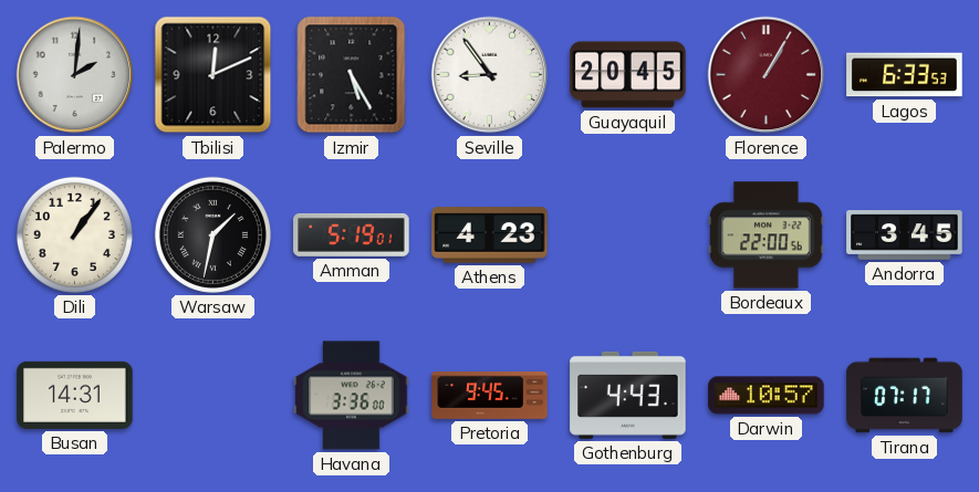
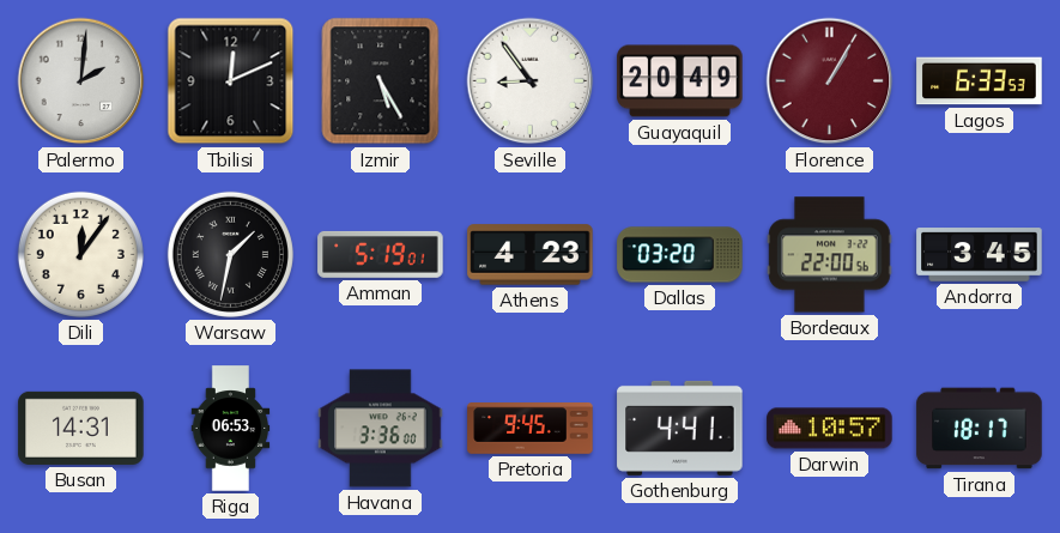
Guayaquil: 20:45 -> 20:49
Dili: 1:06 -> 12:06
Dallas: none -> 03:20
Riga: none -> 06:53
Gothenburg: 4:43 -> 4:41
Tirana: 07:17 -> 18:17
